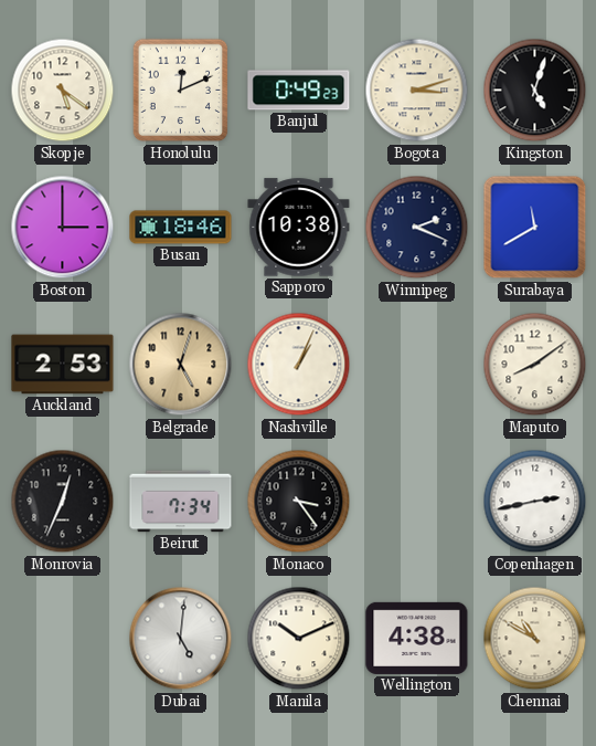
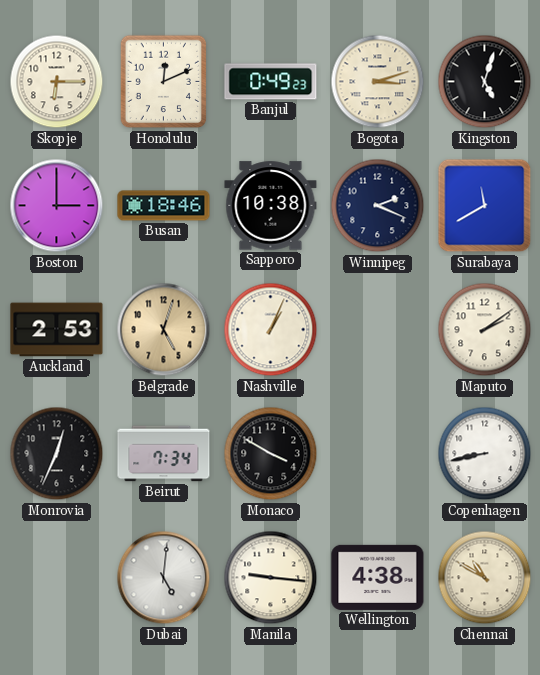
Skopje: 5:21 -> 6:15
Maputo: 8:09 -> 2:09
Monaco: 3:24 -> 3:50
Copenhagen: 2:43 -> 8:43
Manila: 10:11 -> 9:16
